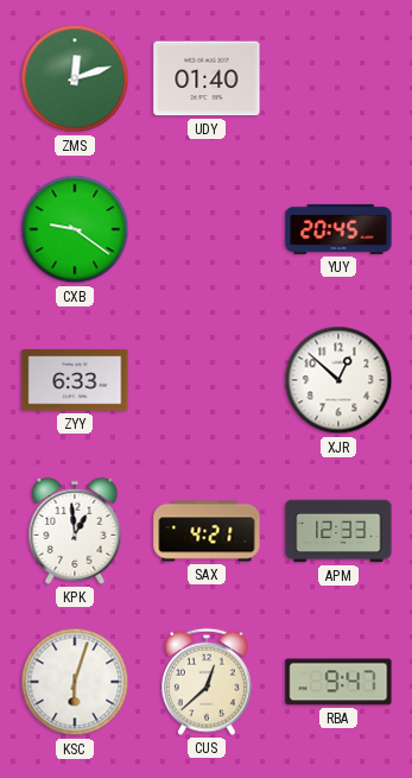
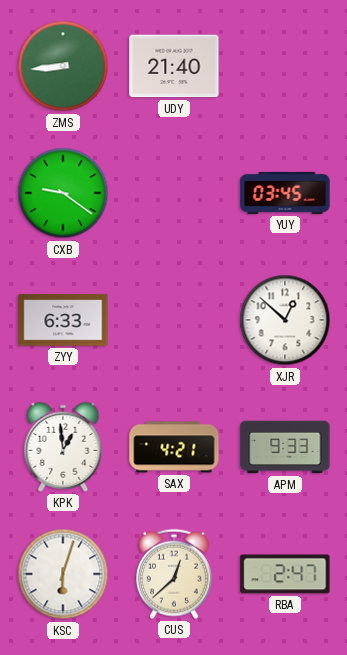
ZMS: 12:12 -> 8:44
UDY: 01:40 -> 21:40
YUY: 20:45 -> 03:45
APM: 12:33 -> 9:33
RBA: 9:47 -> 2:47
